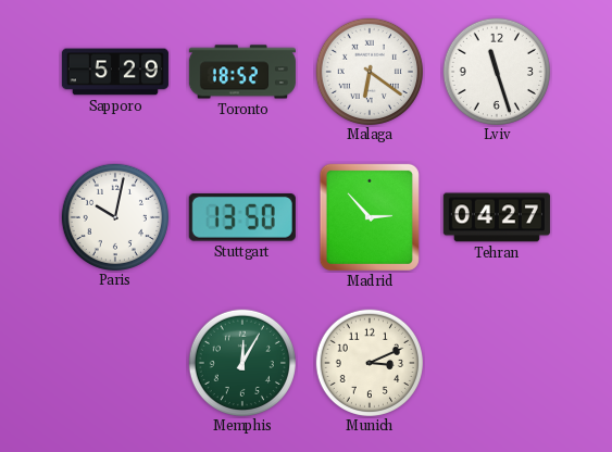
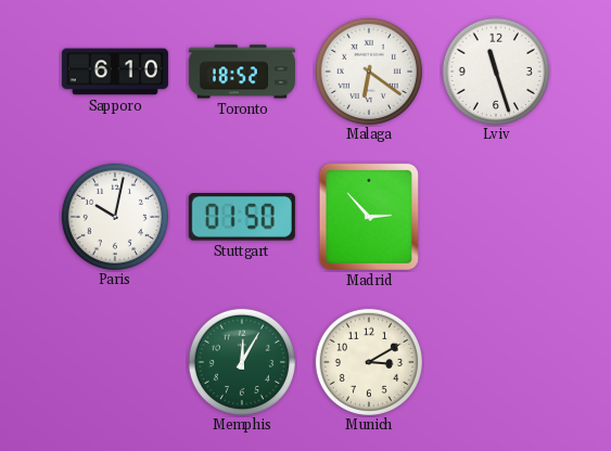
Sapporo: 5:29 -> 6:10
Stuttgart: 13:50 -> 01:50
Tehran: 04:27 -> none
Munich: 3:11 -> 3:10
